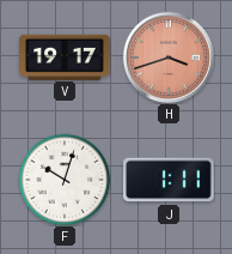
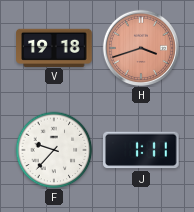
V: 19:17 -> 19:18
F: 10:03 -> 9:37
